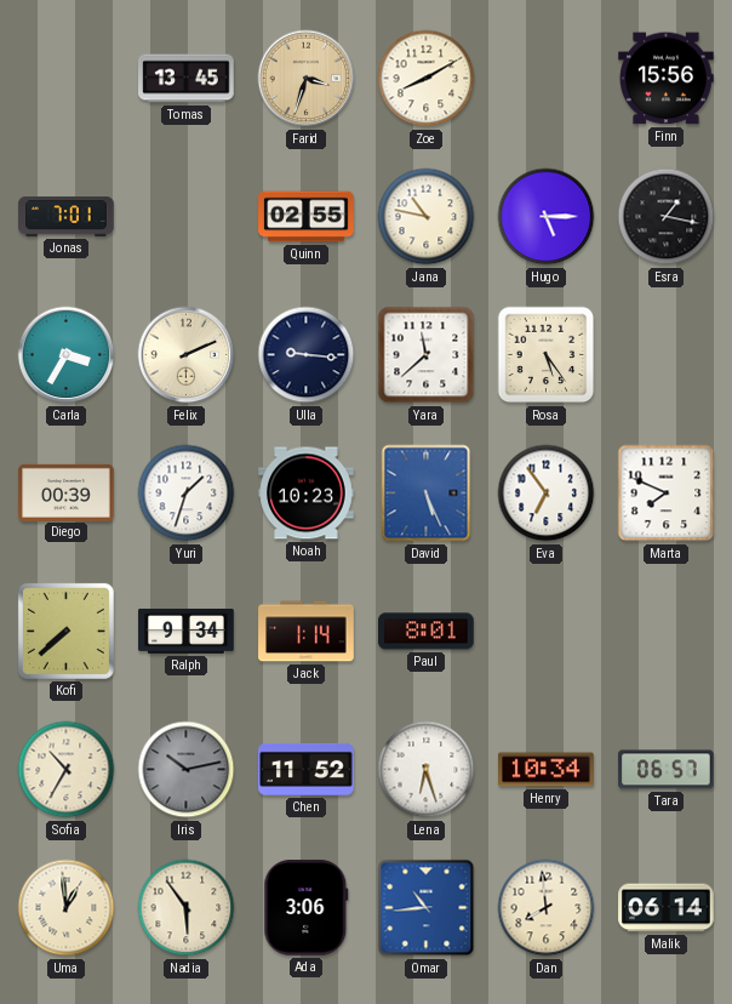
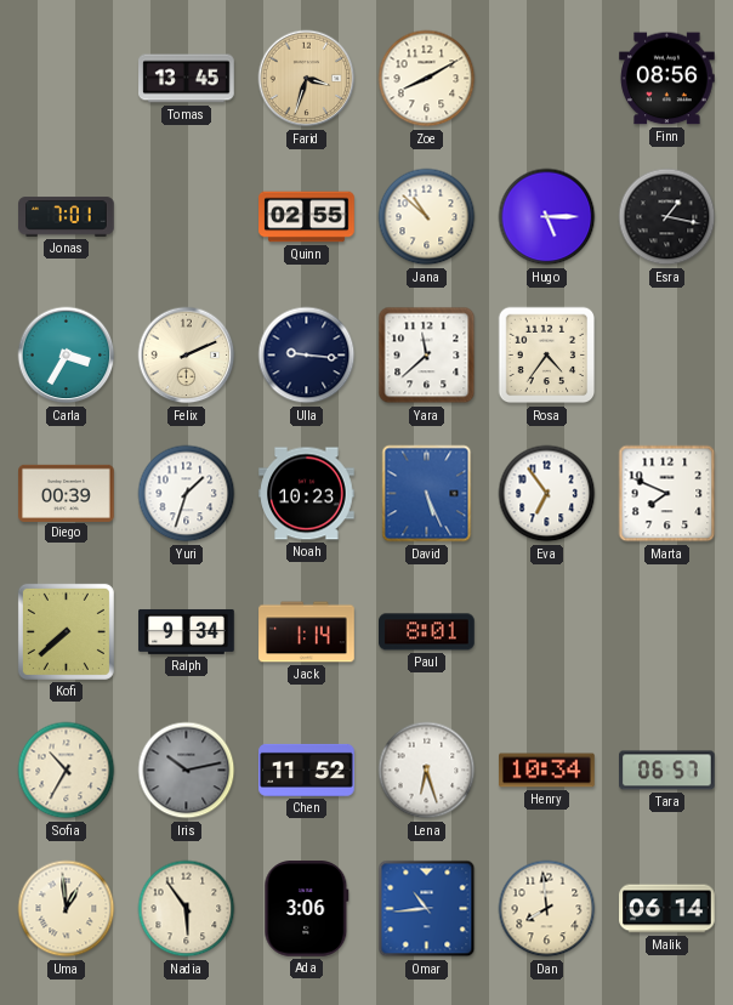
Finn: 15:56 -> 08:56
Jana: 10:47 -> 10:52
Rosa: 5:24 -> 4:36
